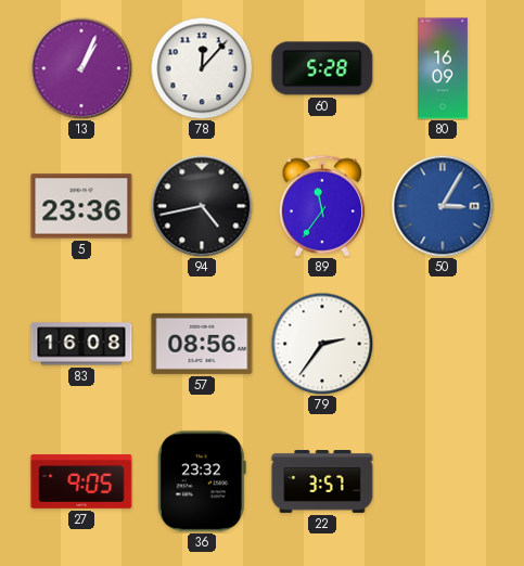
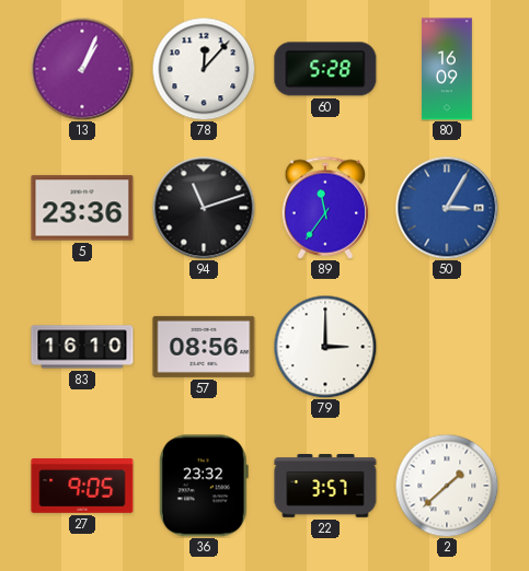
94: 4:43 -> 11:12
83: 16:08 -> 16:10
79: 2:36 -> 3:00
2: none -> 1:38
